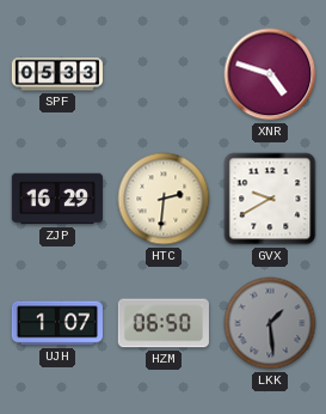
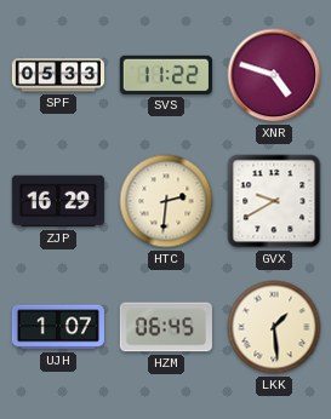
SVS: none -> 11:22
HZM: 06:50 -> 06:45
LKK dial: grey -> cream
